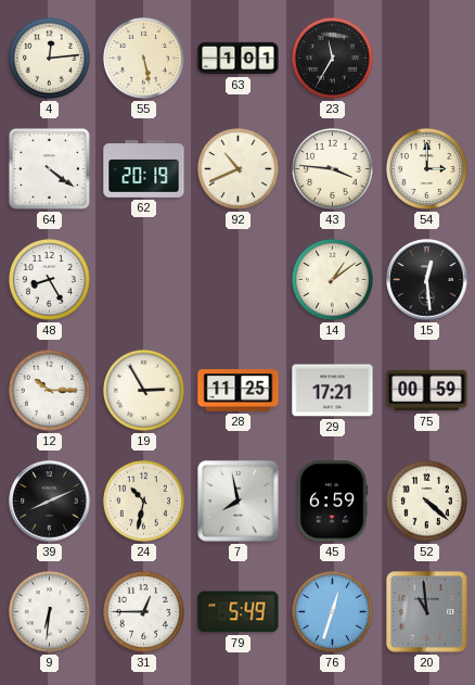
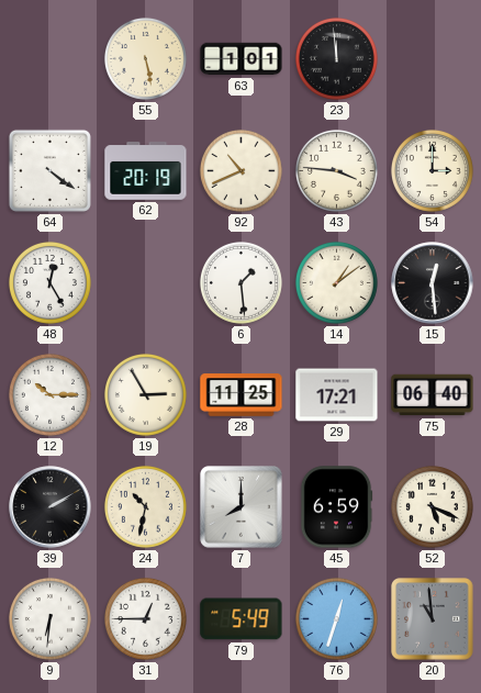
4: 12:14 -> none
23: 11:35 -> 11:59
48: 8:25 -> 12:25
6: none -> 1:29
75: 00:59 -> 06:40
39: 8:11 -> 2:10
7: 7:58 -> 8:00
52: 4:22 -> 5:19
